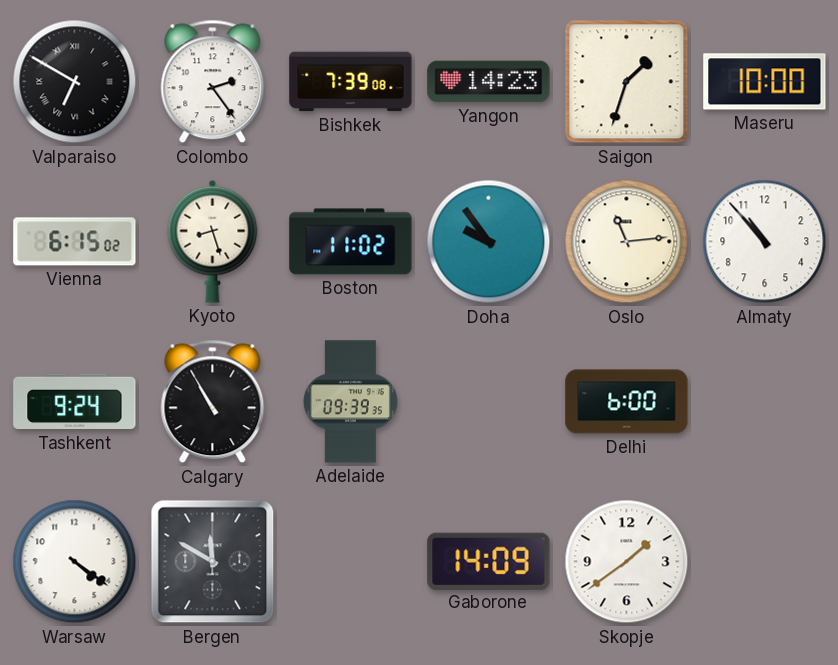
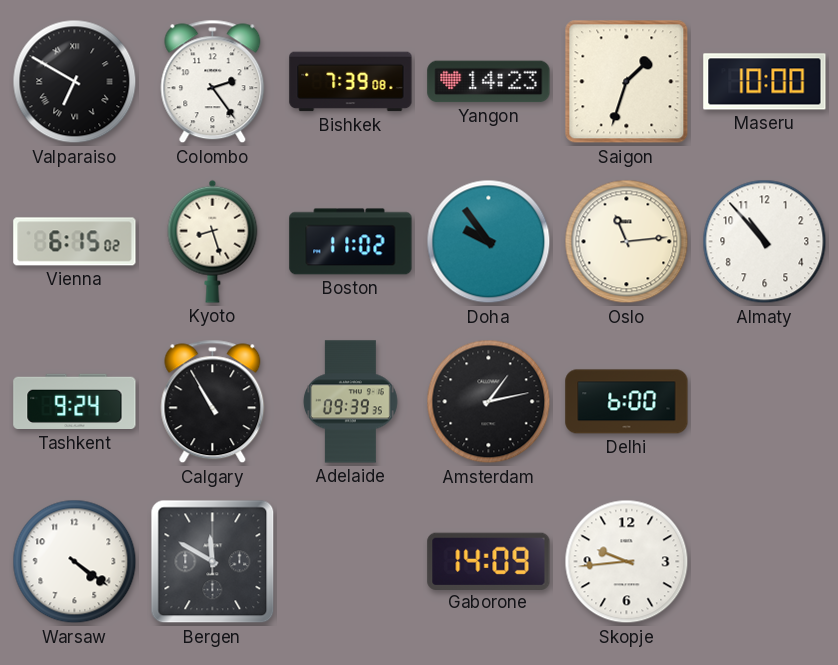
Amsterdam: none -> 1:13
Skopje: 1:39 -> 9:44
